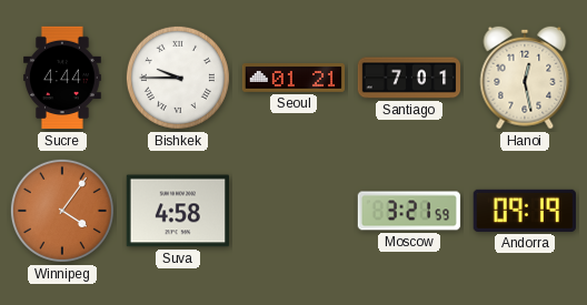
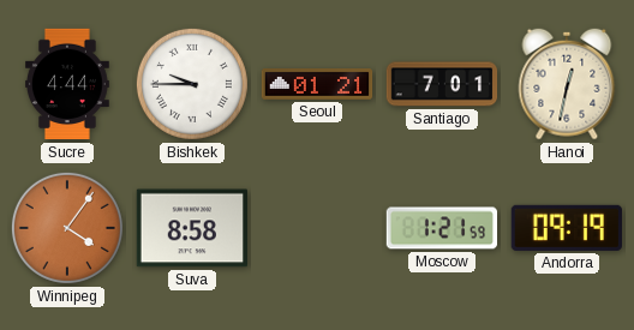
Hanoi: 12:28 -> 12:32
Suva: 4:58 -> 8:58
Moscow: 3:21 -> 1:21
